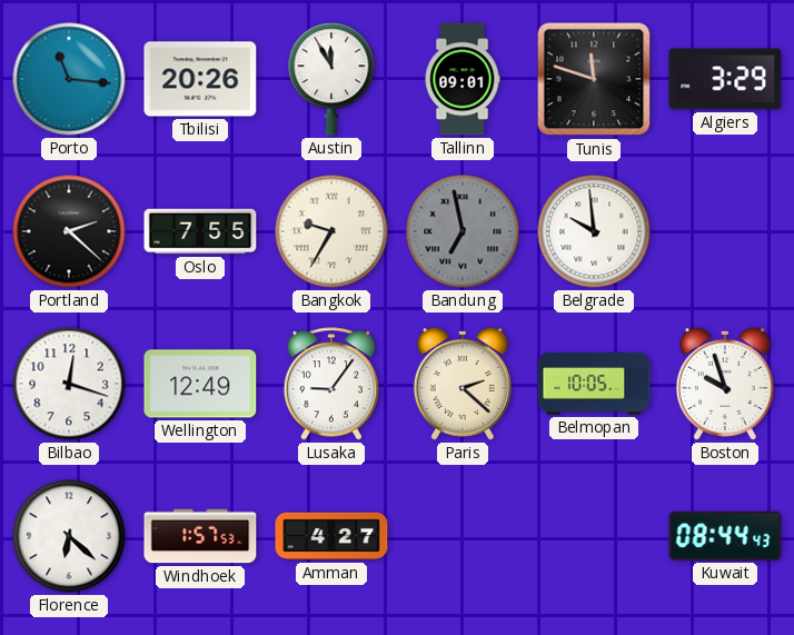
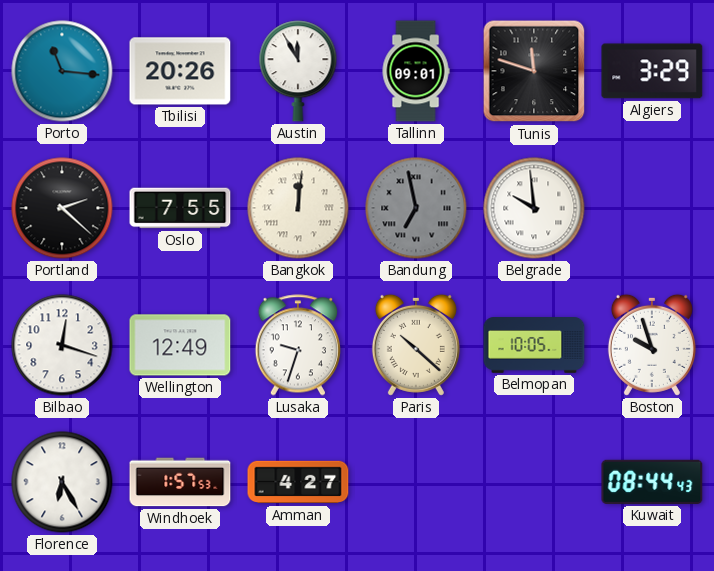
Bangkok: 9:35 -> 12:01
Lusaka: 9:06 -> 9:33
Paris: 2:22 -> 10:22
Florence: 6:22 -> 6:25
